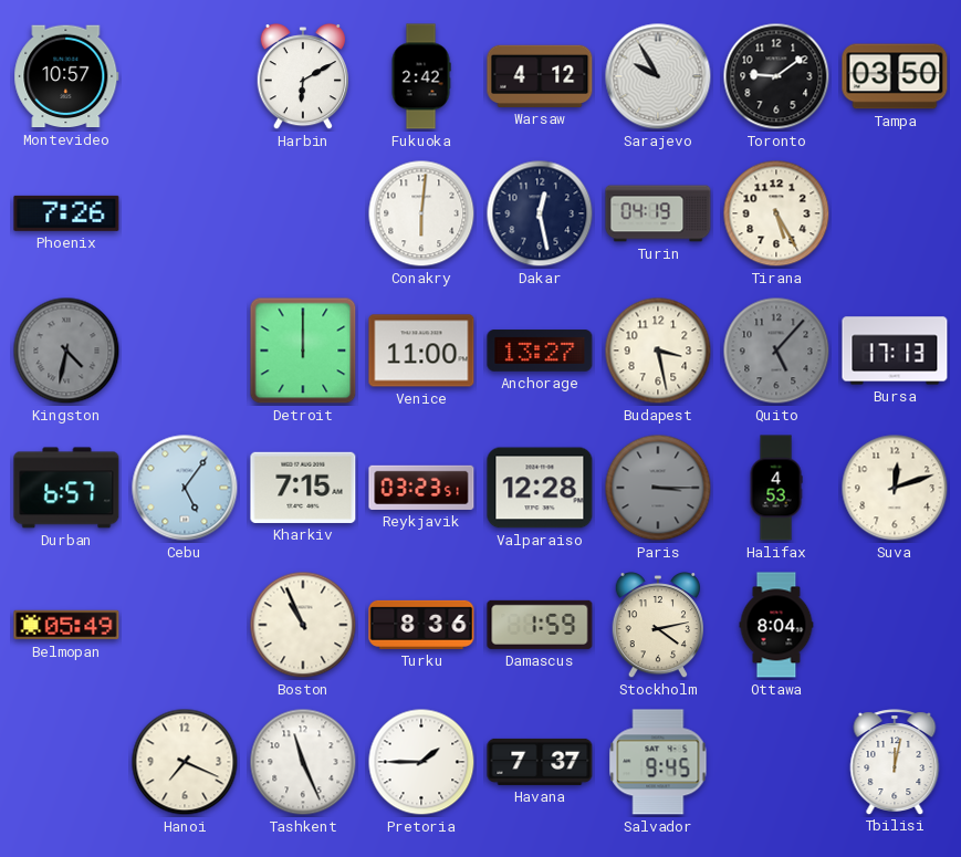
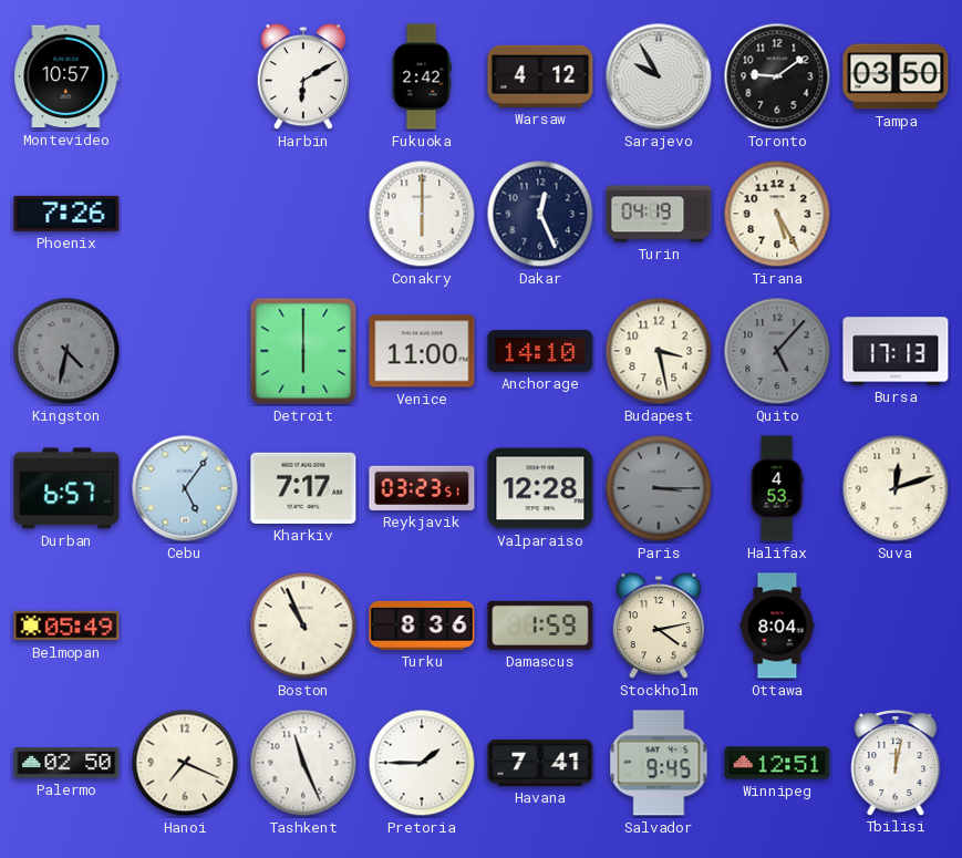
Conakry: 6:01 -> 6:00
Dakar: 12:28 -> 12:26
Detroit: 12:00 -> 6:00
Anchorage: 13:27 -> 14:10
Kharkiv: 7:15 -> 7:17
Palermo: none -> 02:50
Havana: 7:37 -> 7:41
Winnipeg: none -> 12:51
